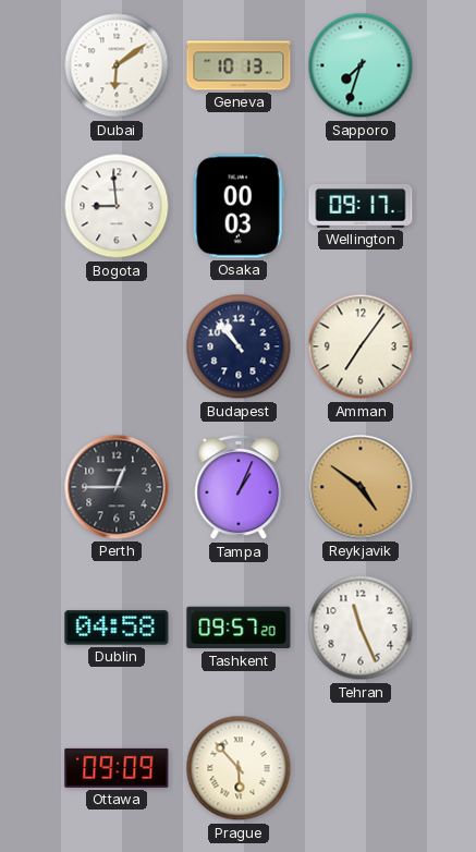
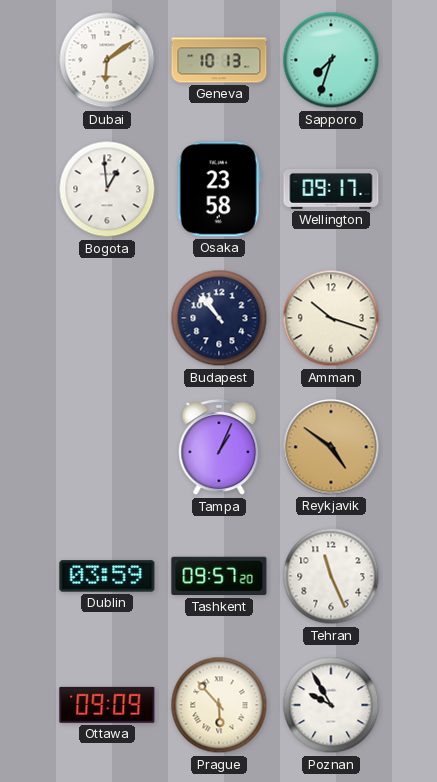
Bogota: 8:59 -> 12:59
Osaka: 00:03 -> 23:58
Amman: 7:06 -> 10:18
Perth: 12:45 -> none
Dublin: 04:58 -> 03:59
Poznan: none -> 9:55
